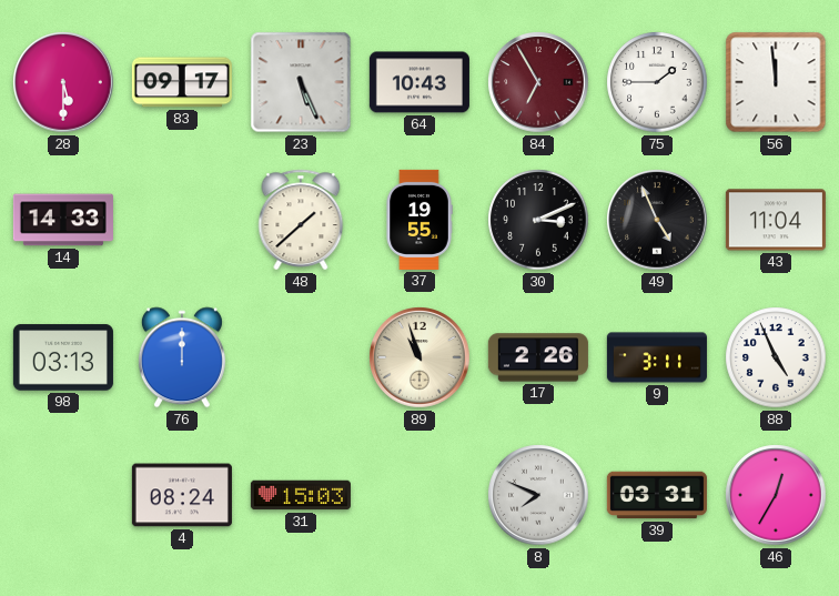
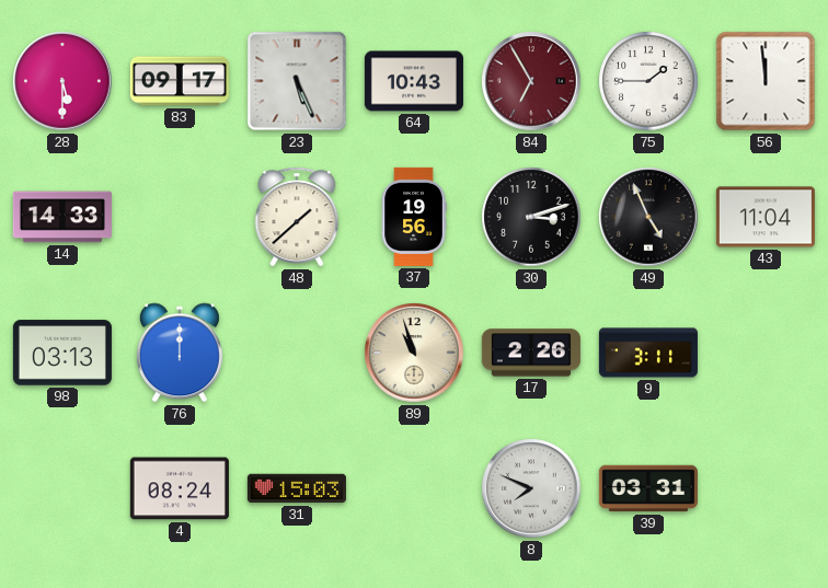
37: 19:55 -> 19:56
30: 3:11 -> 3:12
88: 4:56 -> none
46: 12:35 -> none
